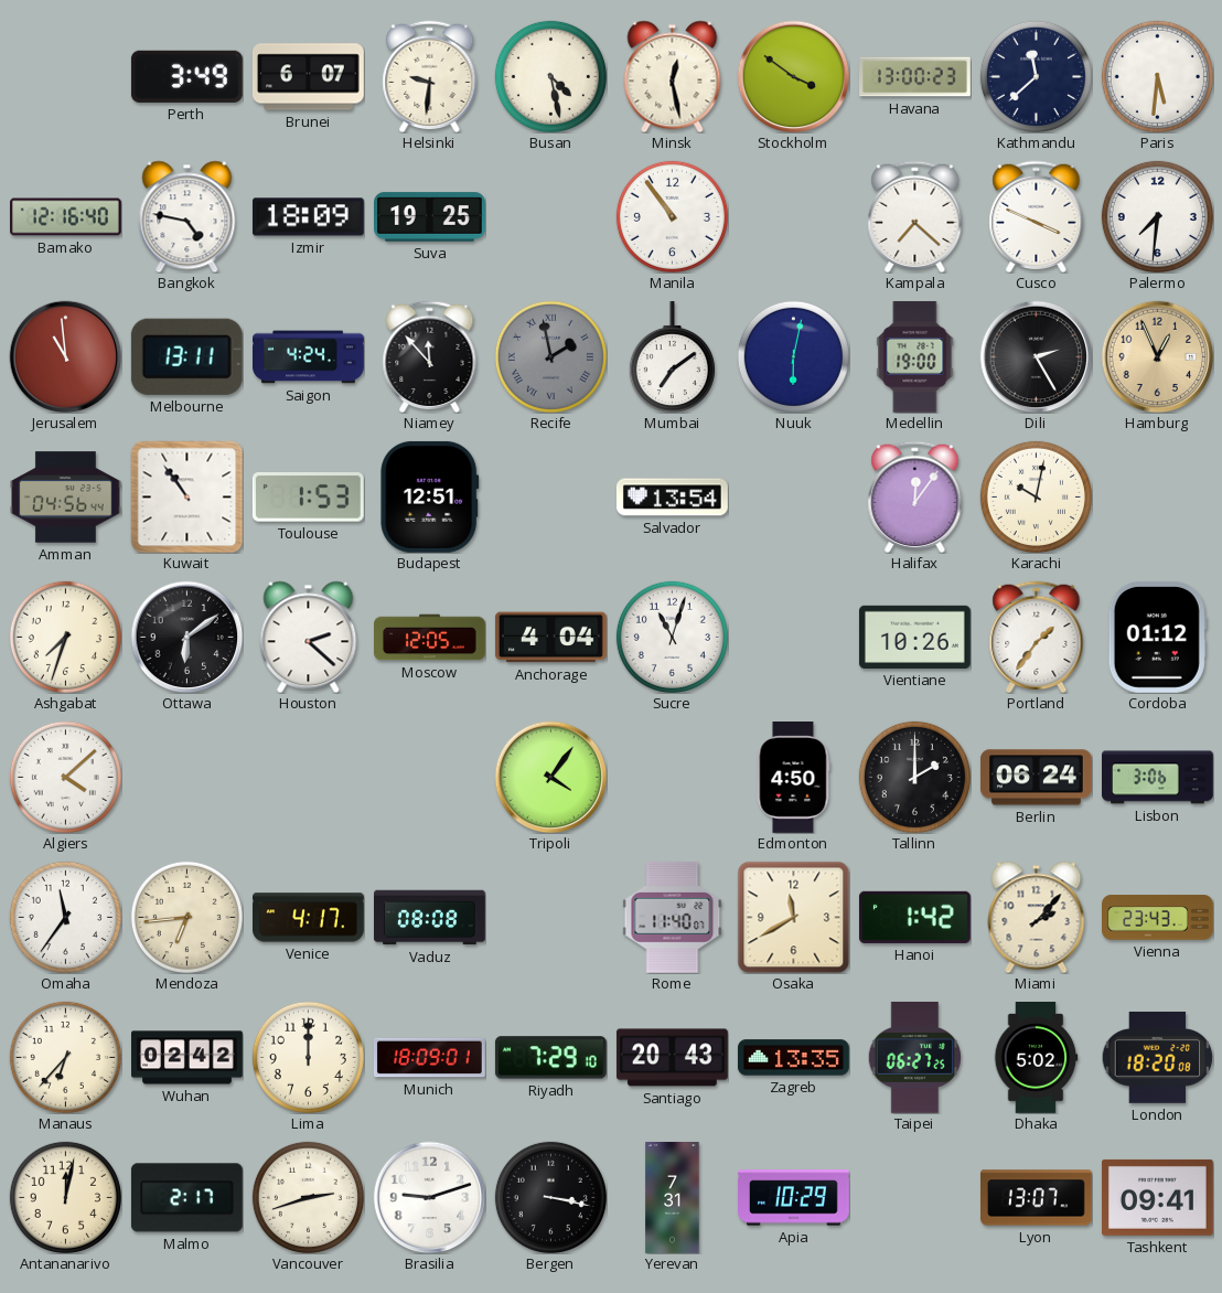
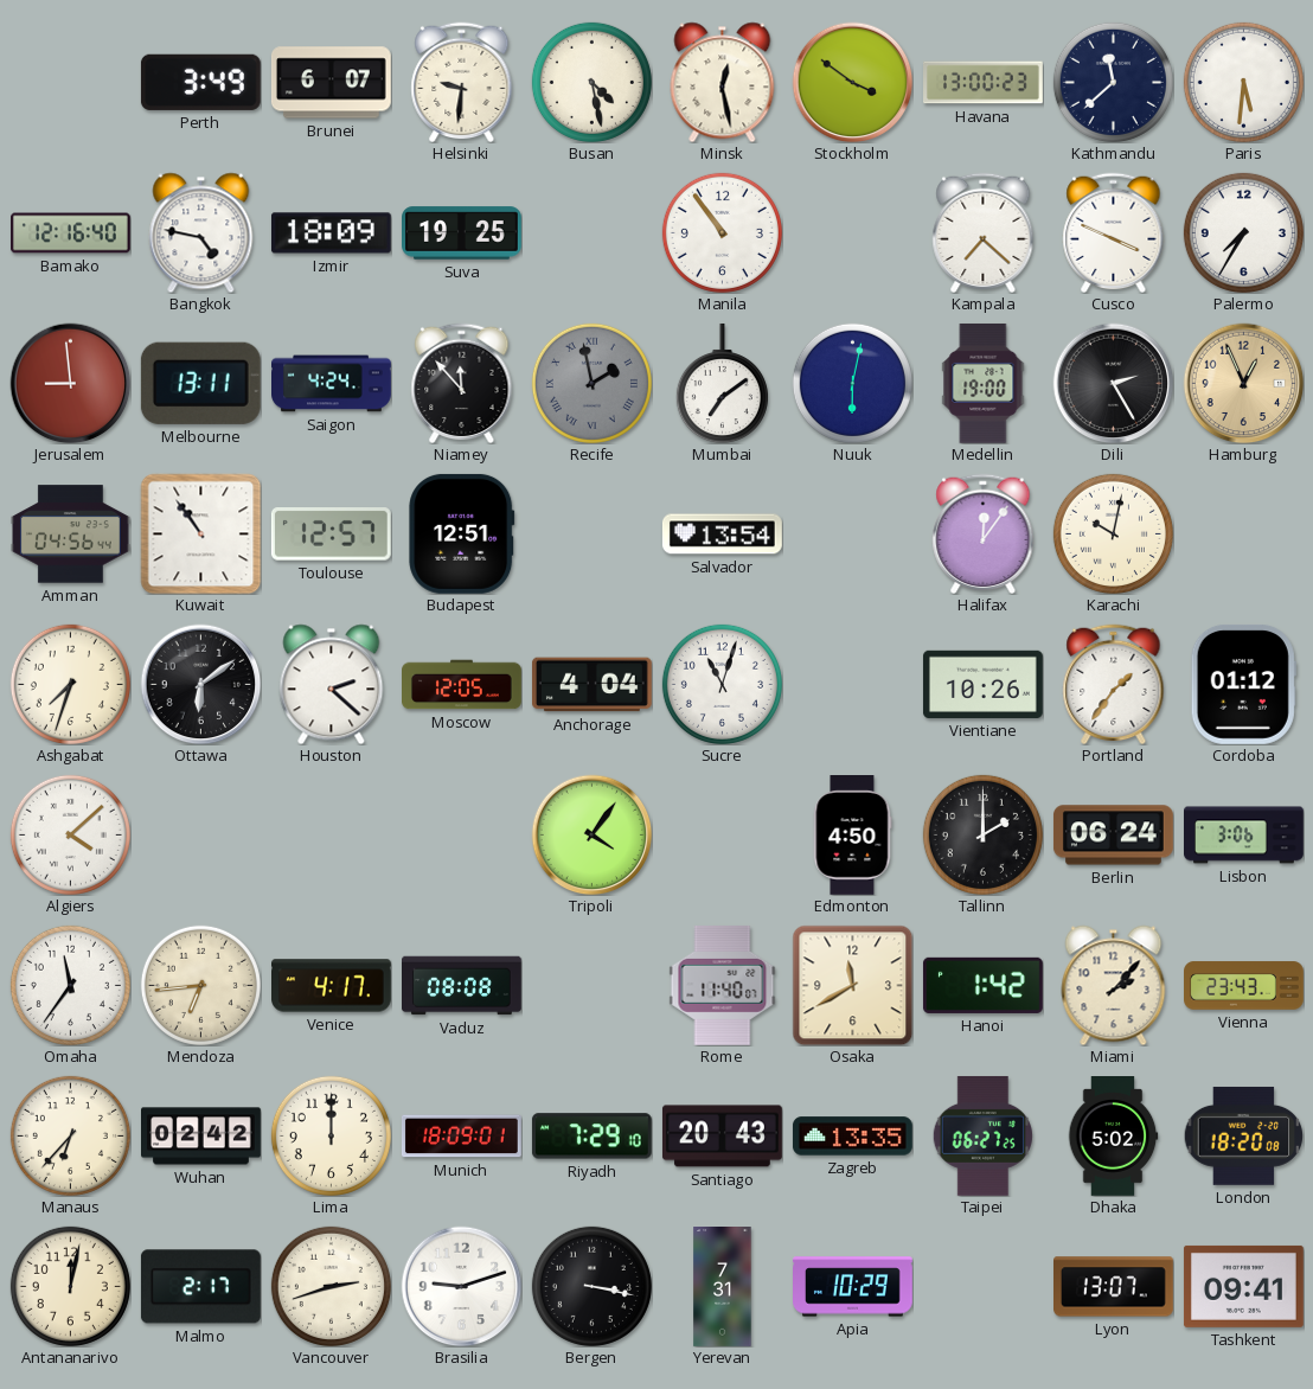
Palermo: 7:31 -> 7:35
Jerusalem: 10:59 -> 8:59
Toulouse: 1:53 -> 12:57
